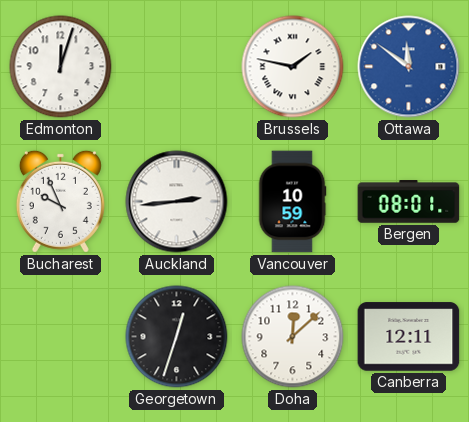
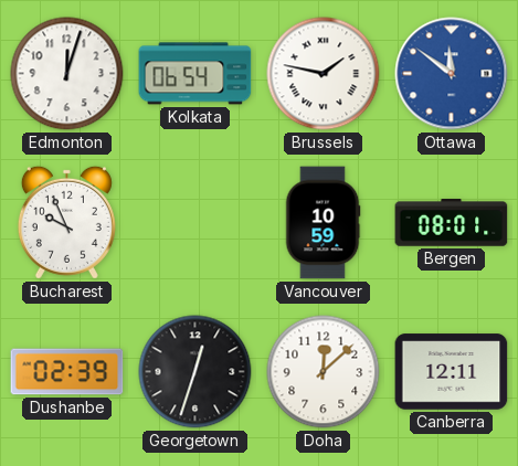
Kolkata: none -> 06:54
Auckland: 2:44 -> none
Dushanbe: none -> 02:39
